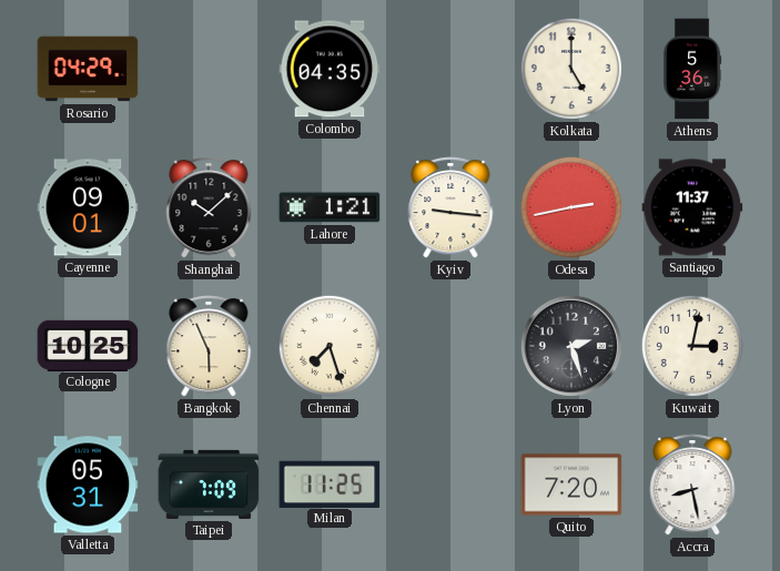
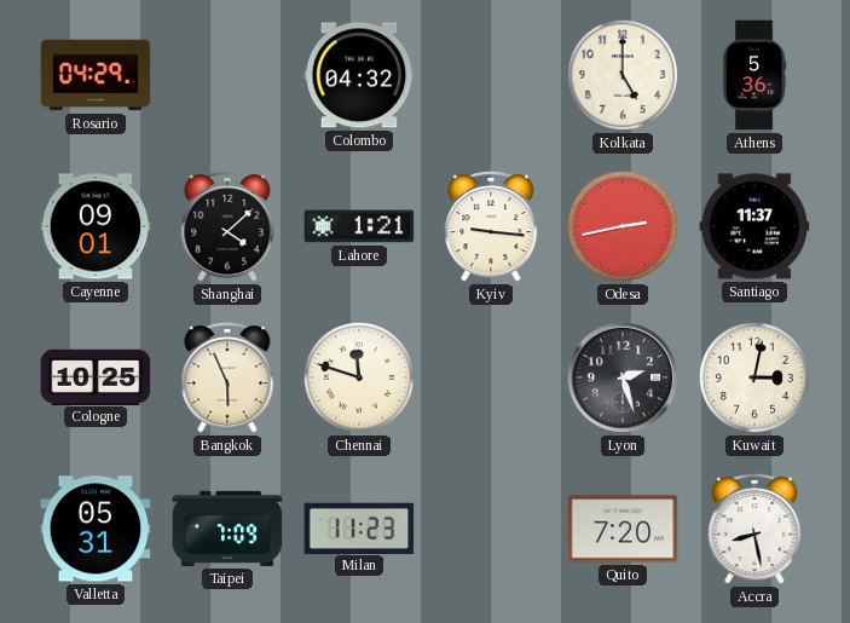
Colombo: 04:35 -> 04:32
Shanghai: 10:08 -> 4:08
Chennai: 7:27 -> 11:48
Milan: 11:25 -> 11:23
